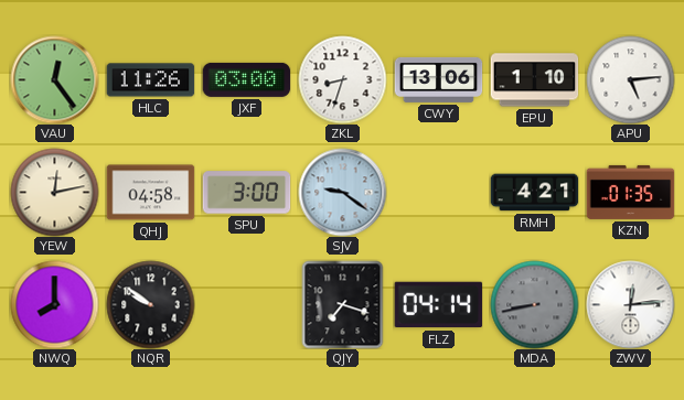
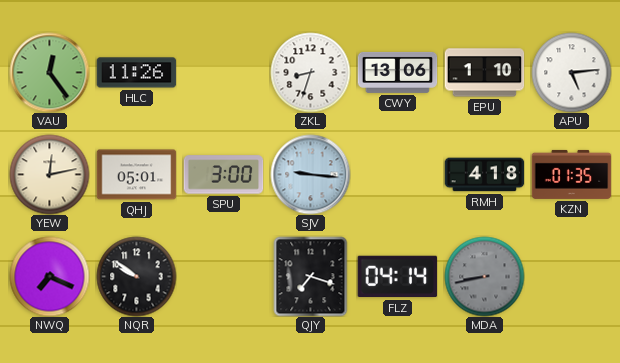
JXF: 03:00 -> none
QHJ: 04:58 -> 05:01
SJV: 9:21 -> 9:16
RMH: 4:21 -> 4:18
NWQ: 8:00 -> 7:19
ZWV: 12:14 -> none
